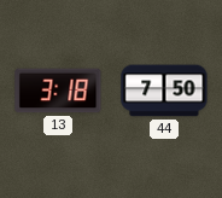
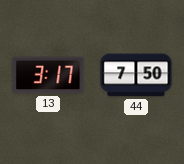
13: 3:18 -> 3:17
